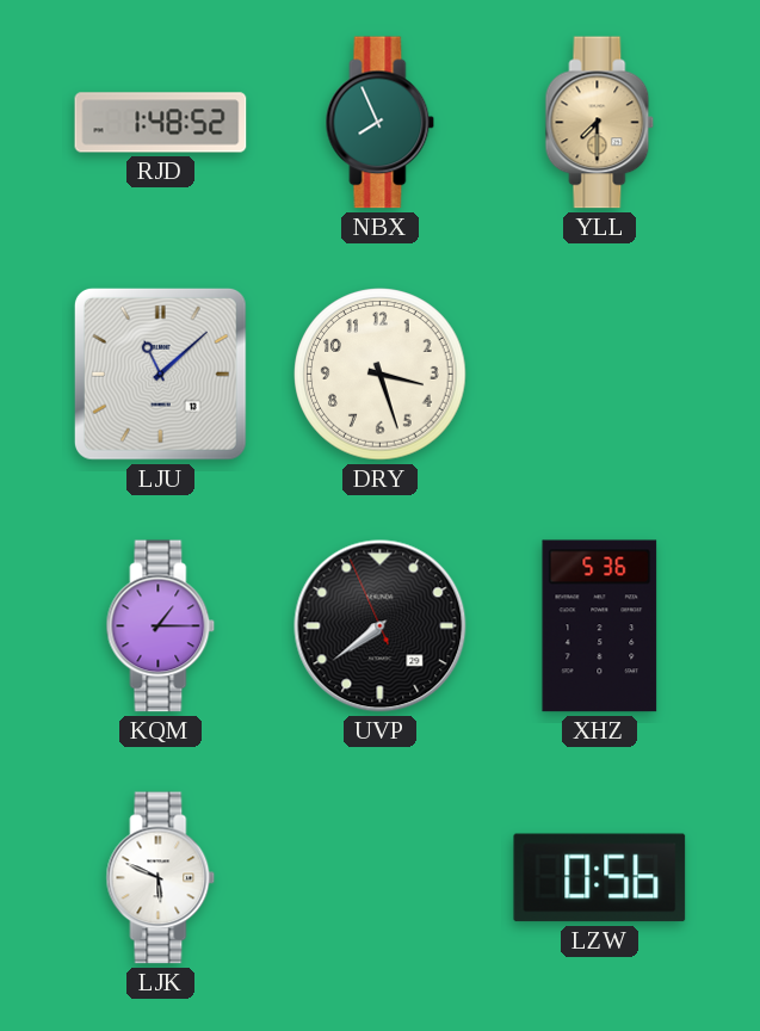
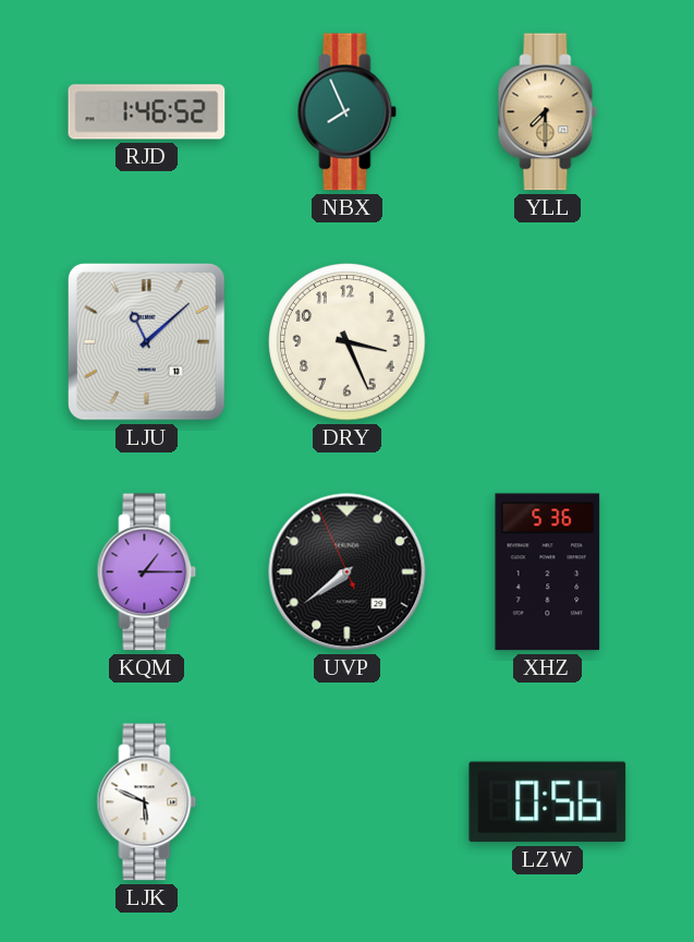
RJD: 1:48 -> 1:46
DRY: 3:27 -> 3:26
